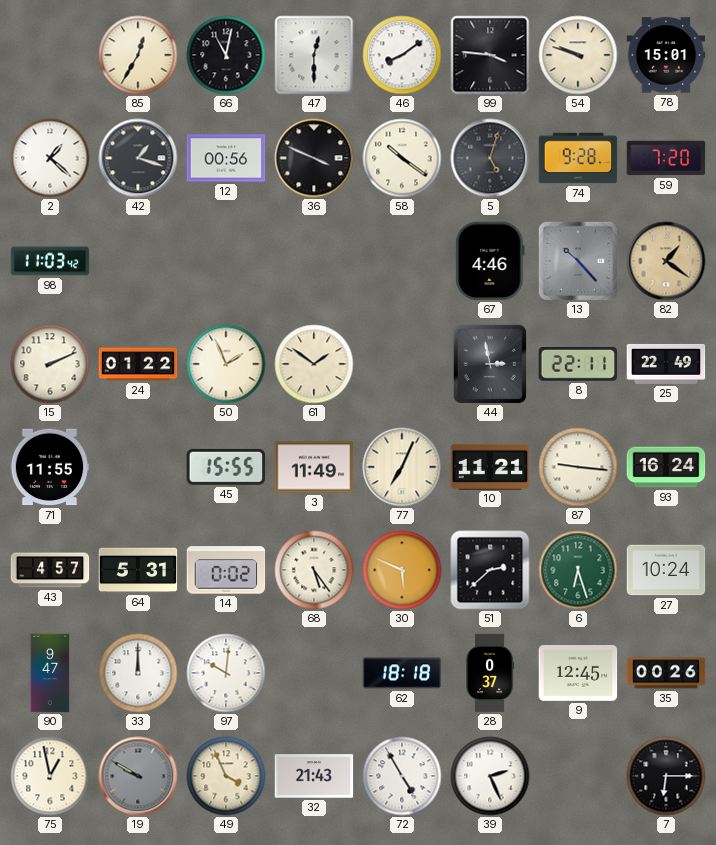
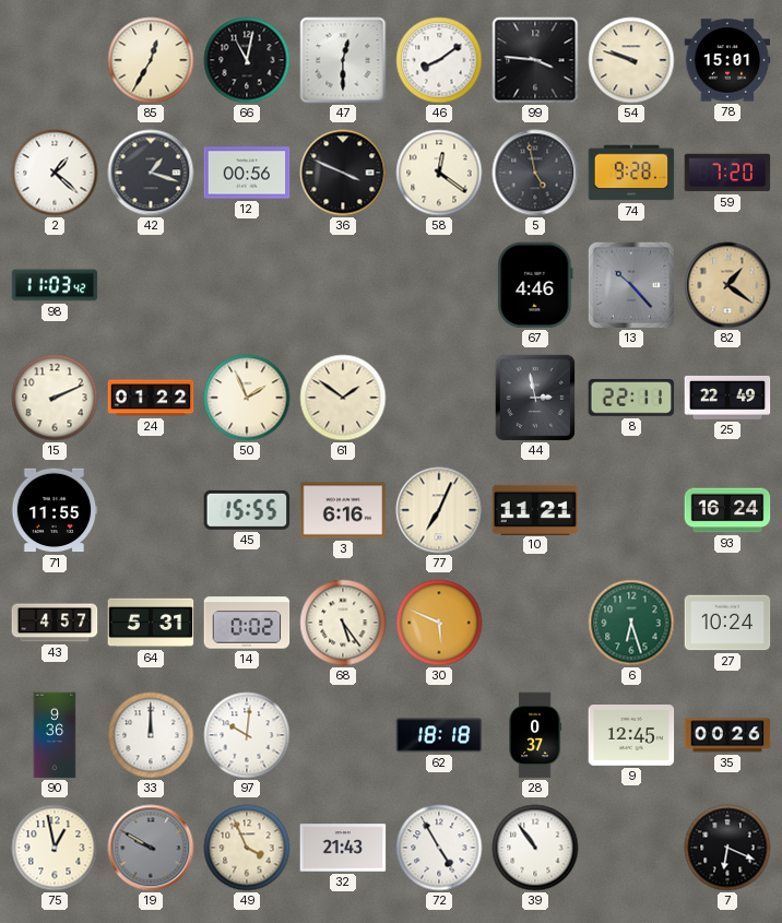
58: 10:21 -> 12:21
5: 5:03 -> 4:58
3: 11:49 -> 6:16
87: 9:16 -> none
51: 2:38 -> none
90: 9:47 -> 9:36
39: 2:26 -> 10:54
7: 6:15 -> 6:19
